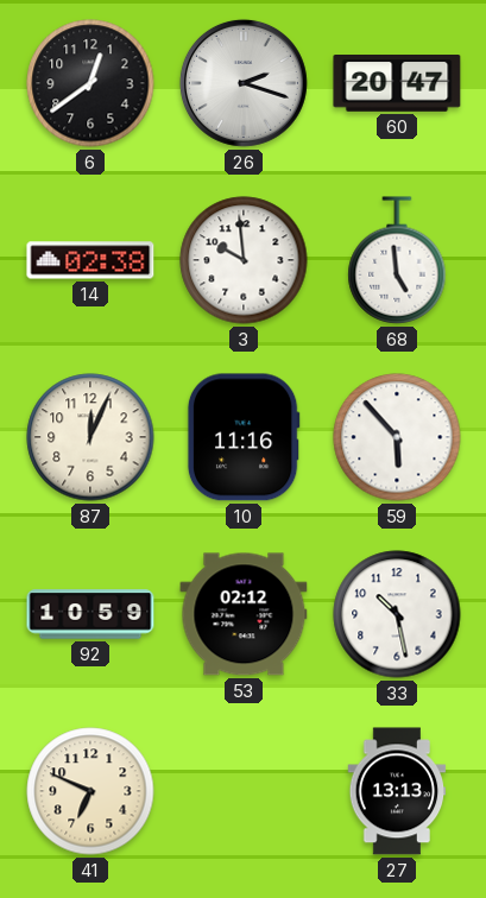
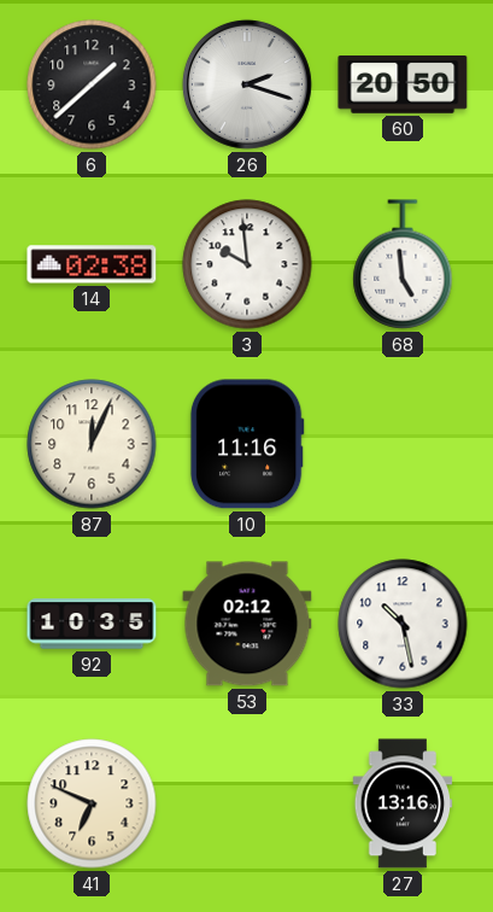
6: 12:39 -> 1:38
60: 20:47 -> 20:50
59: 5:53 -> none
92: 10:59 -> 10:35
27: 13:13 -> 13:16
